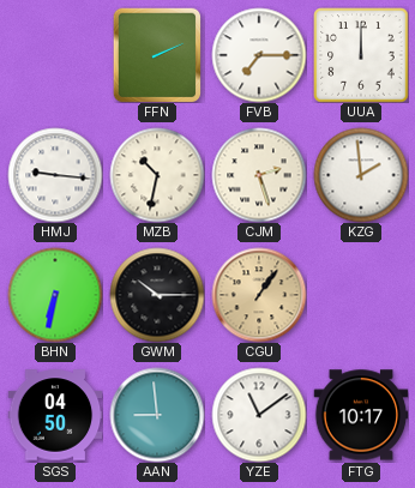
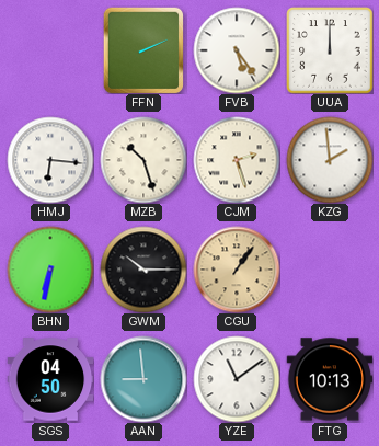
FVB: 7:15 -> 5:24
HMJ: 9:16 -> 6:16
MZB: 10:32 -> 10:27
FTG: 10:17 -> 10:13
